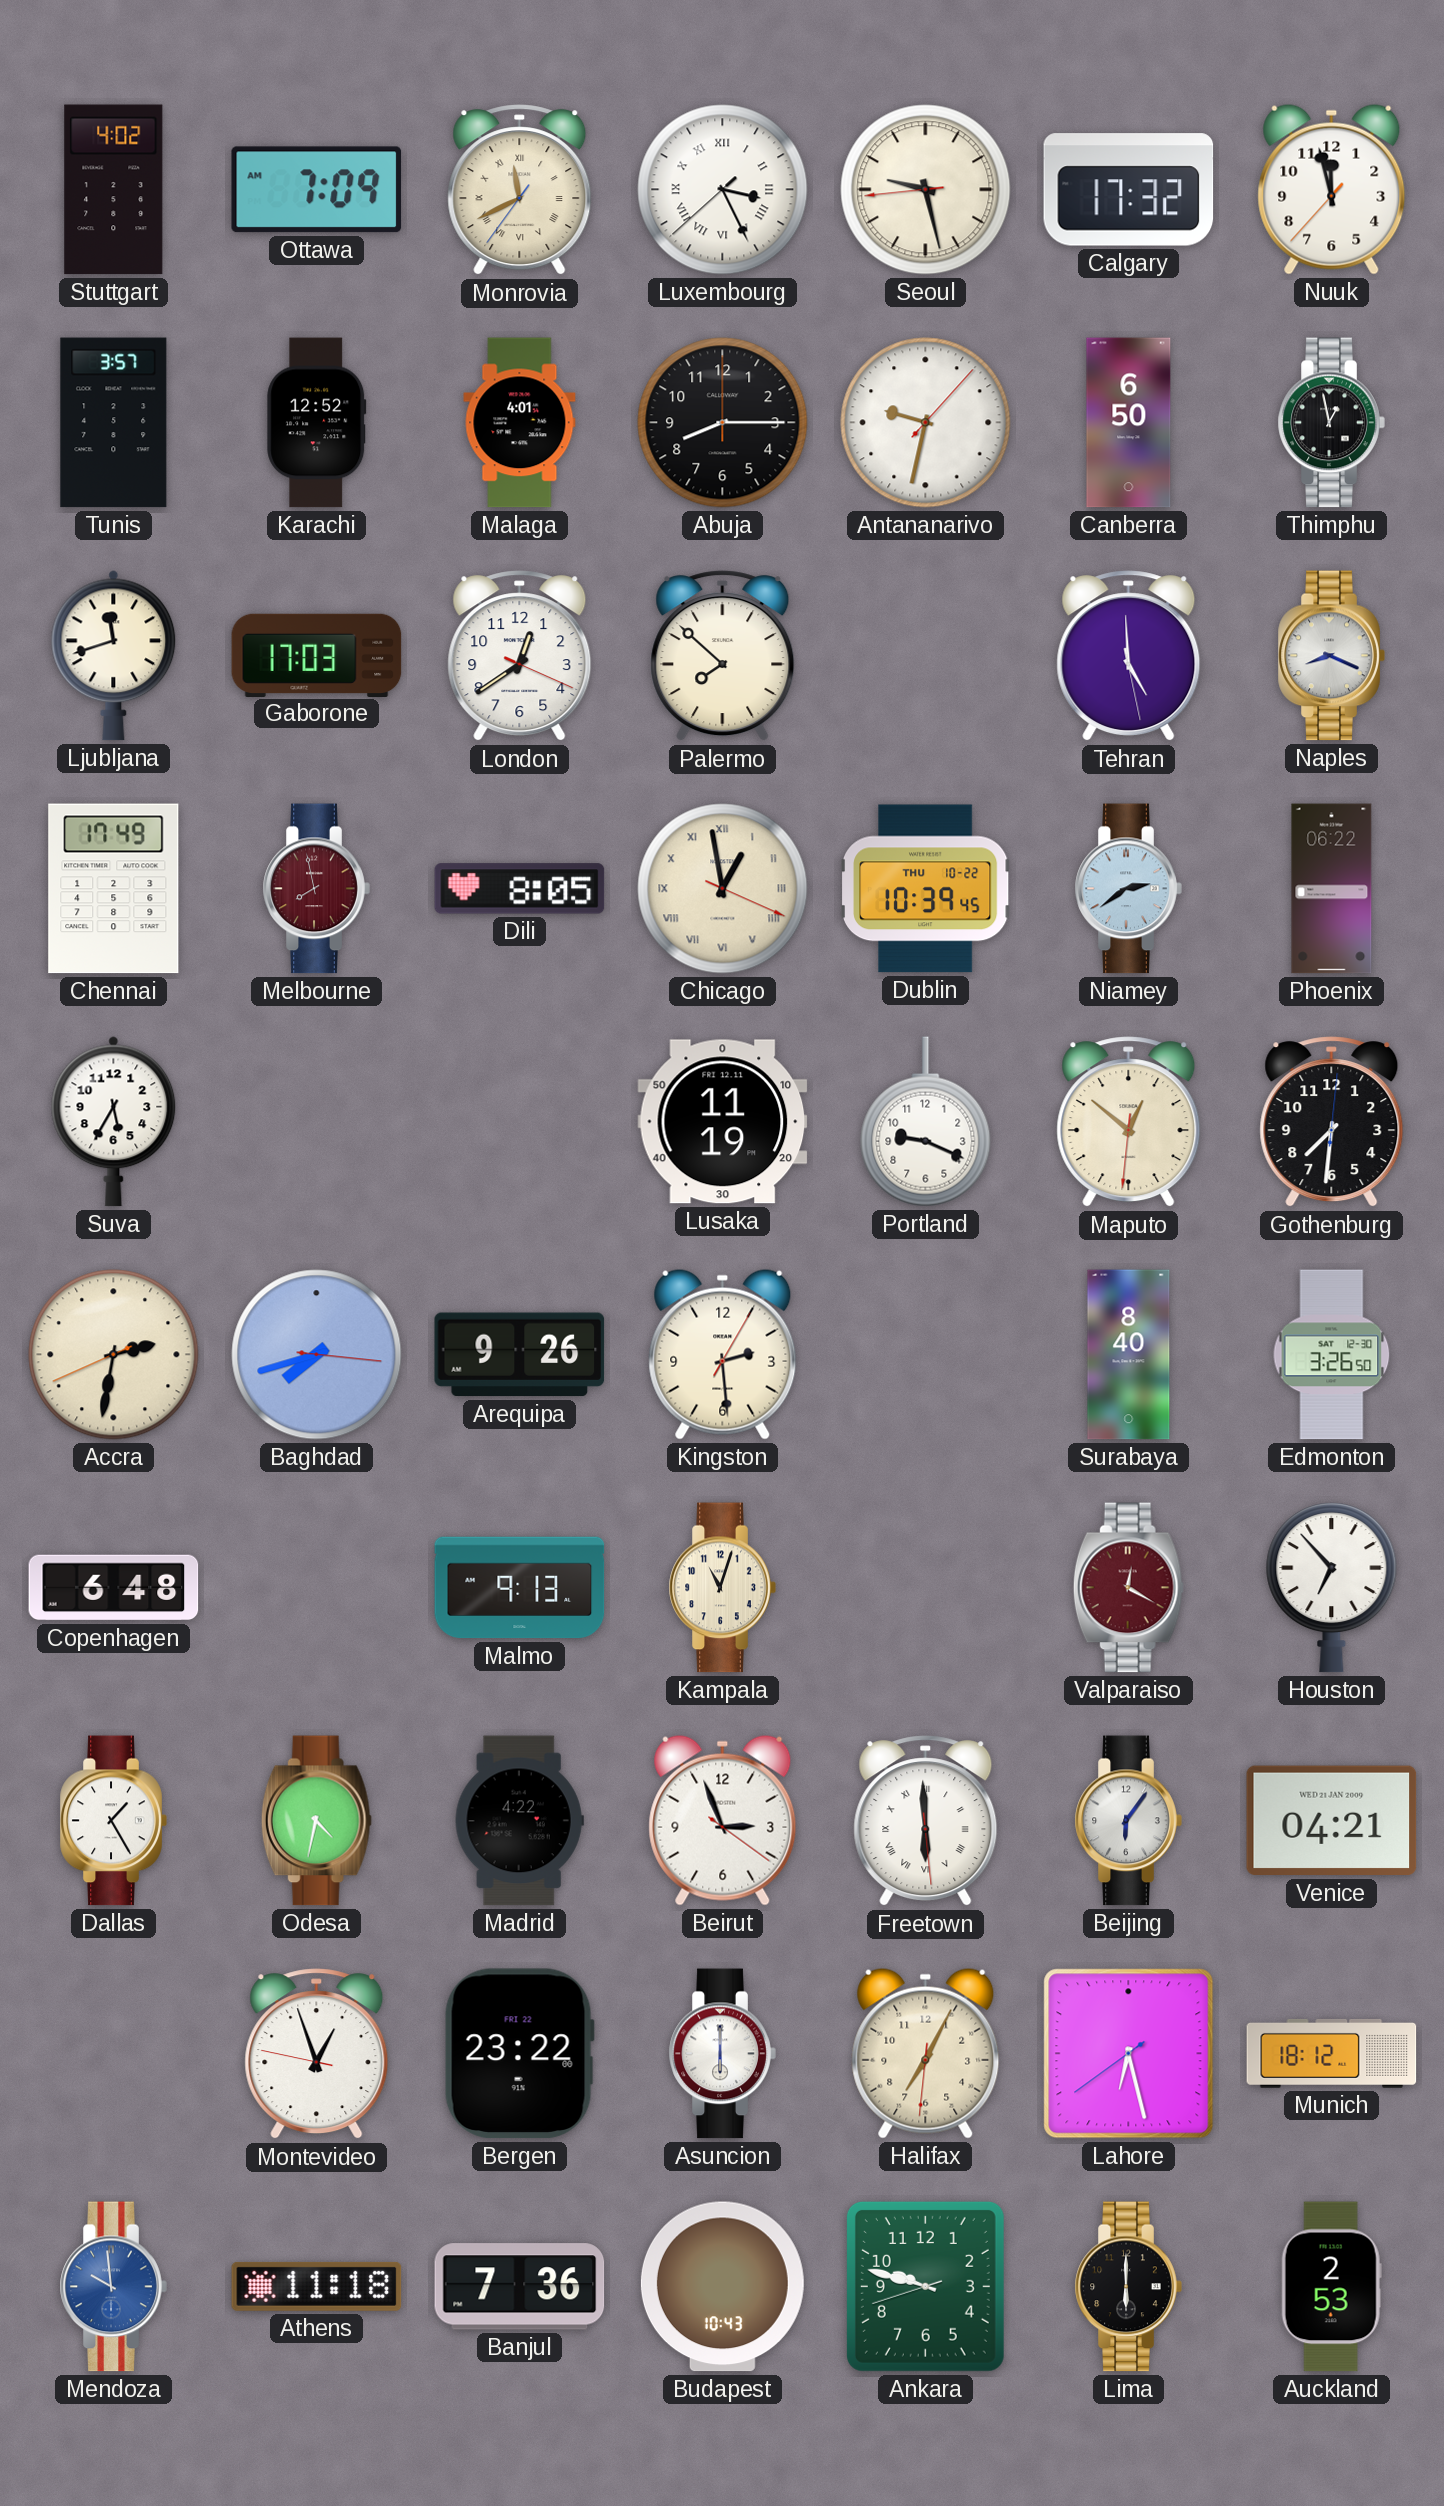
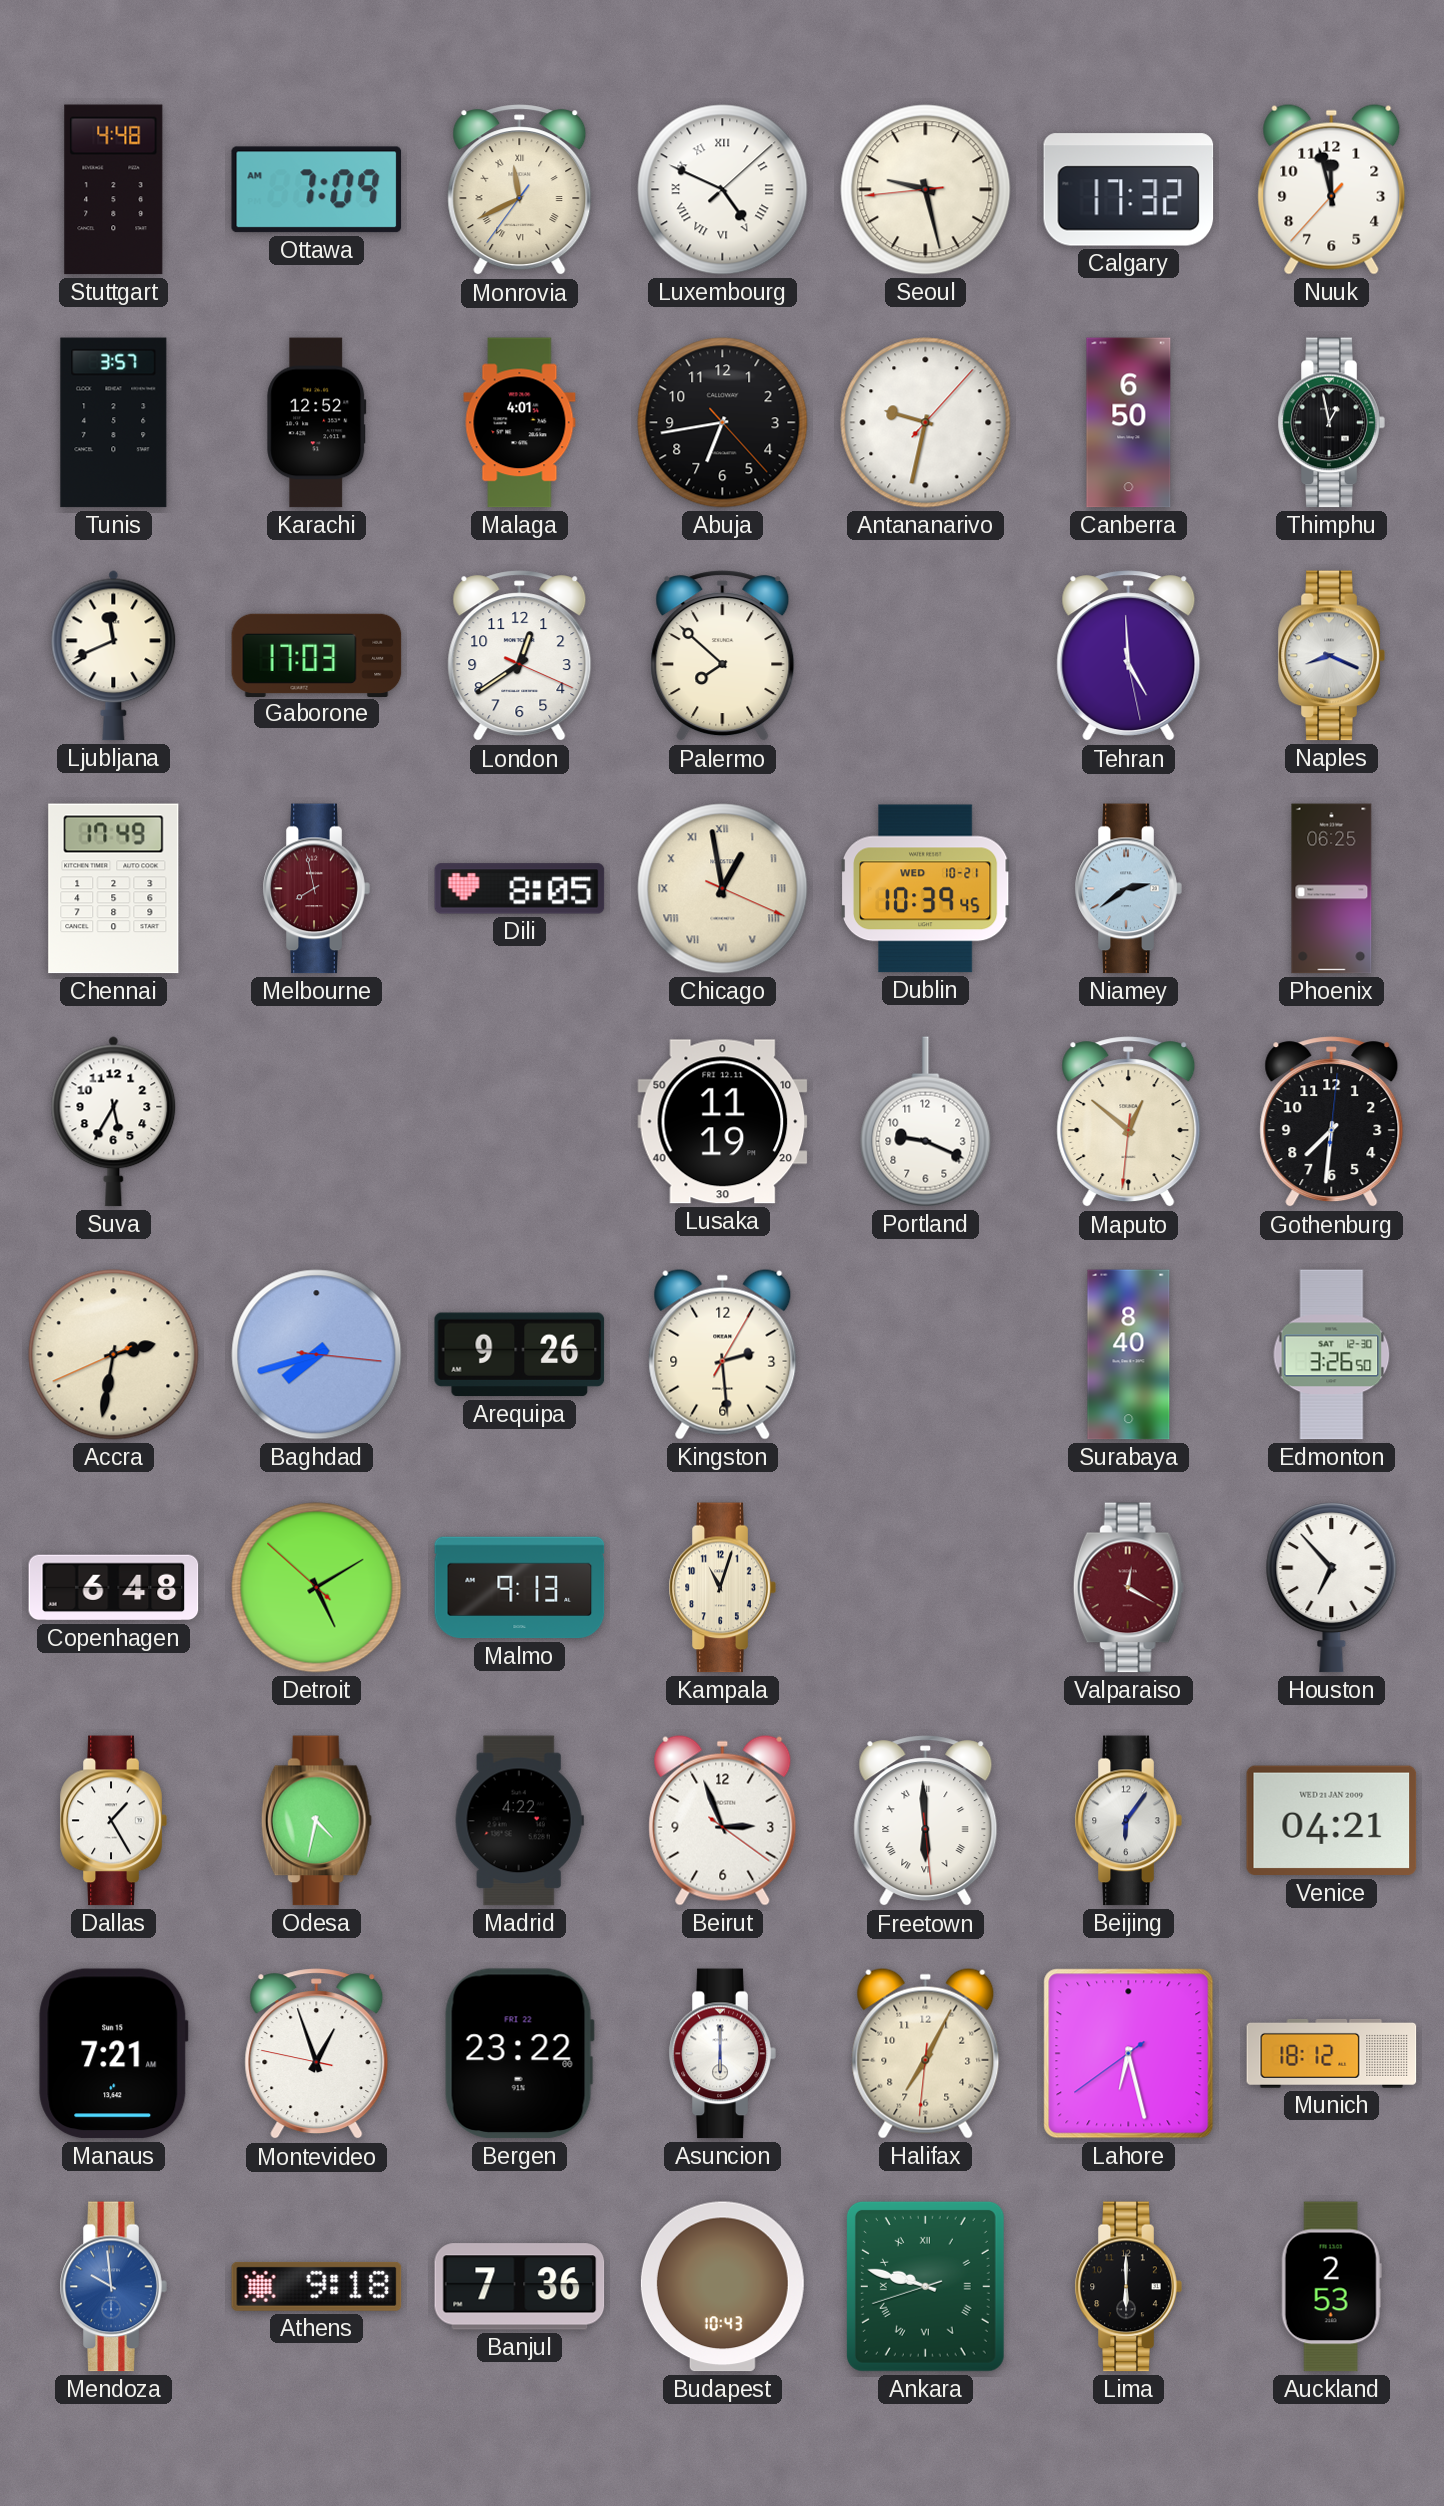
Stuttgart: 4:02 -> 4:48
Luxembourg: 3:25 -> 4:49
Abuja: 8:15 -> 6:43
Ljubljana: 11:42 -> 11:41
Dublin date: THU 10-22 -> WED 10-21
Phoenix: 06:22 -> 06:25
Detroit: none -> 5:09
Manaus: none -> 7:21
Athens: 11:18 -> 9:18
Ankara numerals: Arabic -> Roman
